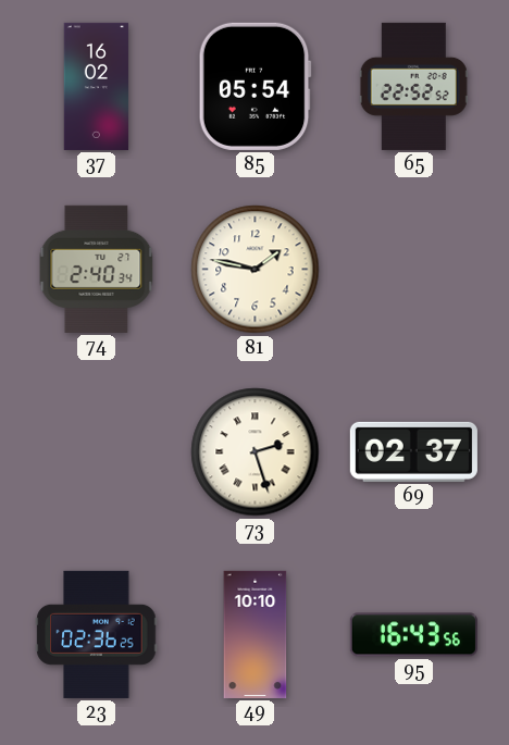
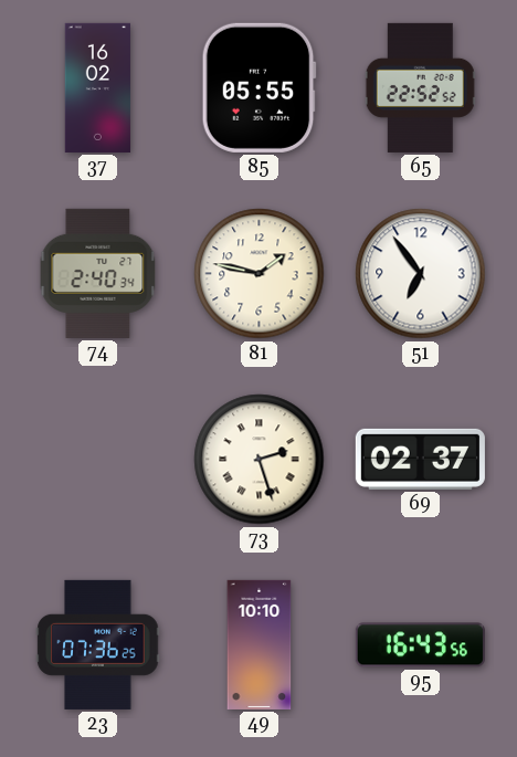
85: 05:54 -> 05:55
51: none -> 6:54
23: 02:36 -> 07:36
